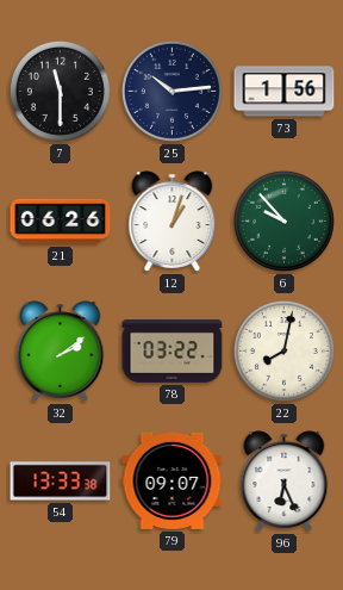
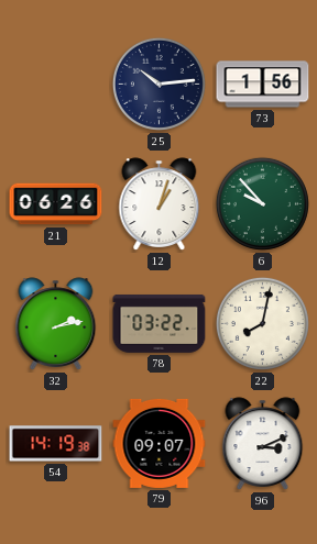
7: 11:30 -> none
32: 2:09 -> 2:13
54: 13:33 -> 14:19
96: 6:26 -> 3:11
